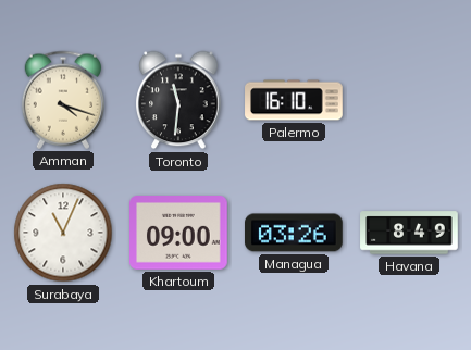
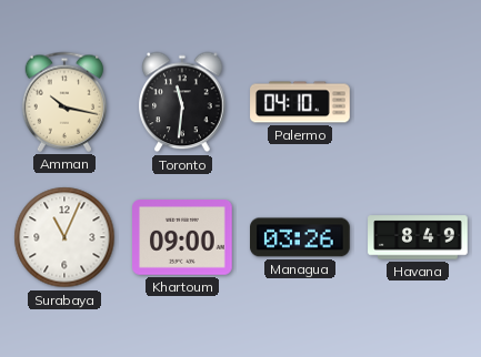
Amman: 4:18 -> 10:17
Palermo: 16:10 -> 04:10
